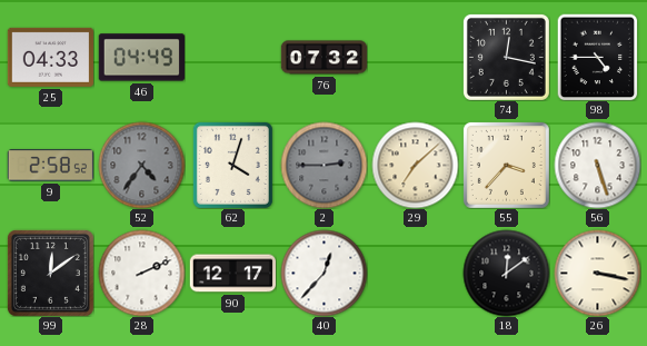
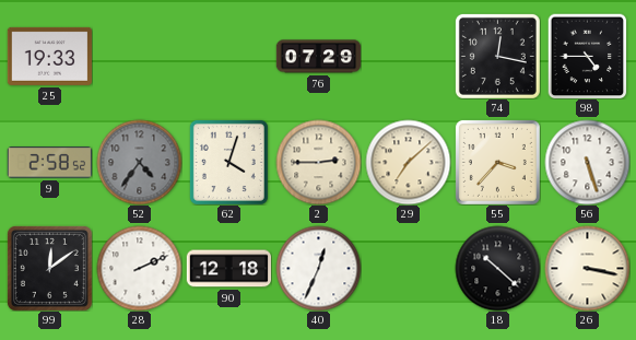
25: 04:33 -> 19:33
46: 04:49 -> none
76: 07:32 -> 07:29
2 dial: grey -> cream
90: 12:17 -> 12:18
40: 12:37 -> 12:34
18: 12:09 -> 10:22
